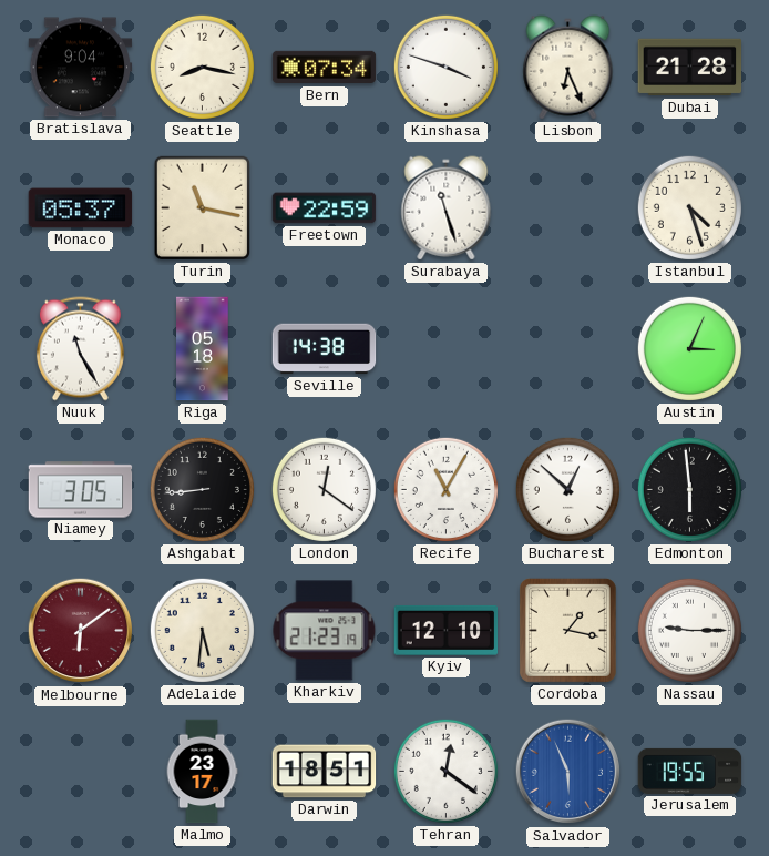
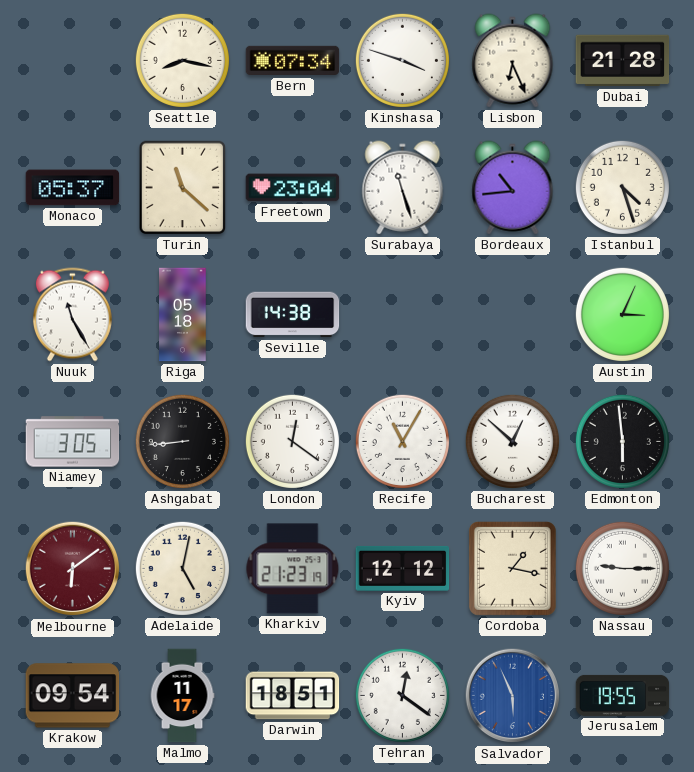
Bratislava: 9:04 -> none
Turin: 11:17 -> 11:22
Freetown: 22:59 -> 23:04
Bordeaux: none -> 10:44
Adelaide: 5:31 -> 5:02
Kyiv: 12:10 -> 12:12
Krakow: none -> 09:54
Malmo: 23:17 -> 11:17
